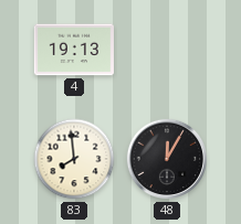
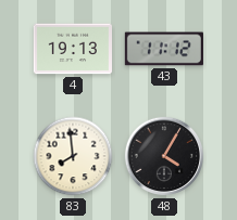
43: none -> 11:12
48: 12:05 -> 4:05
